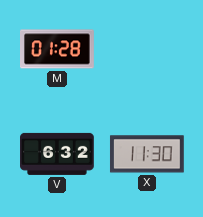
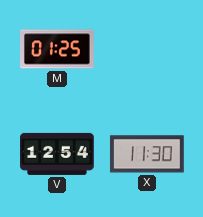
M: 01:28 -> 01:25
V: 6:32 -> 12:54
